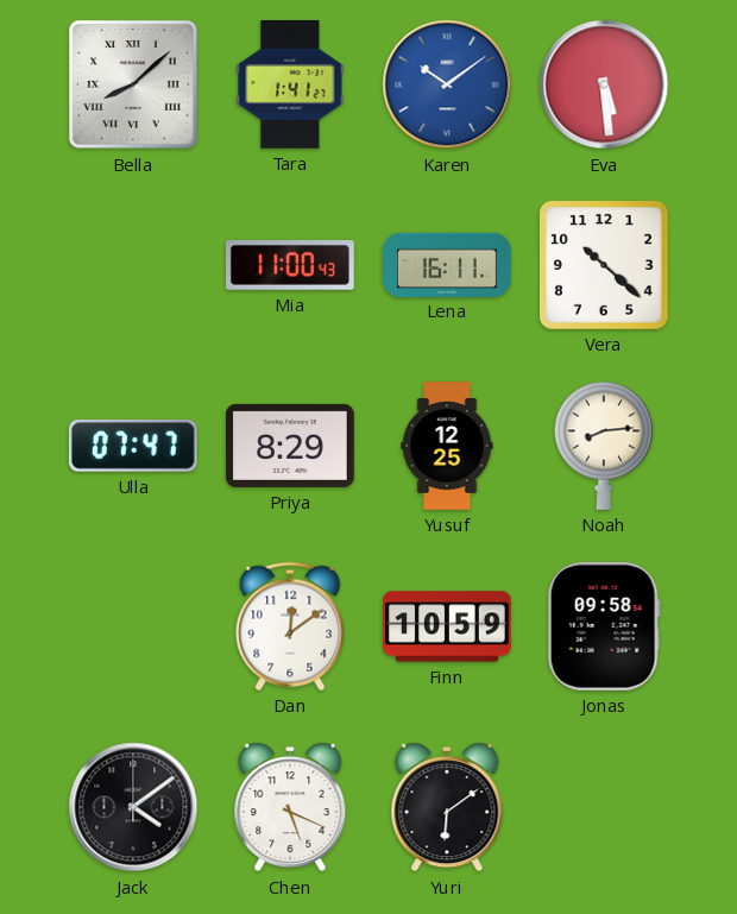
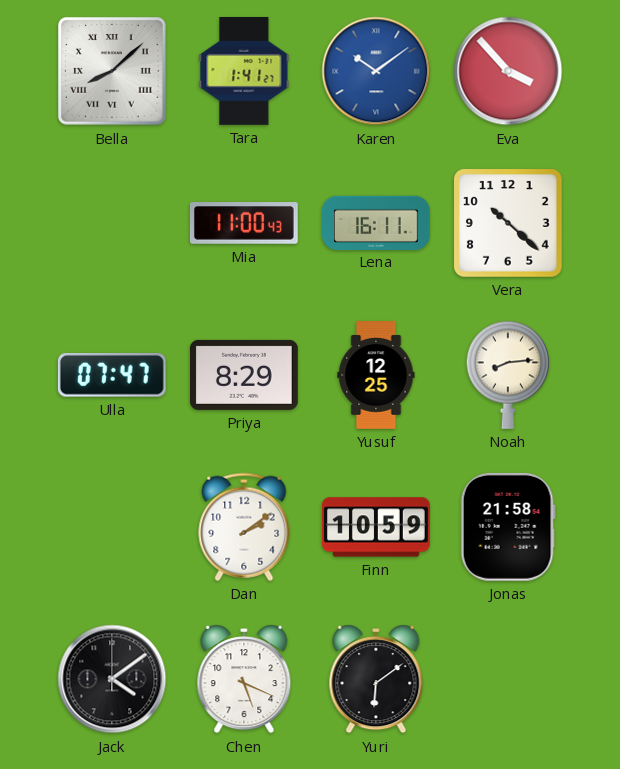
Eva: 5:29 -> 3:53
Dan: 12:09 -> 2:09
Jonas: 09:58 -> 21:58
